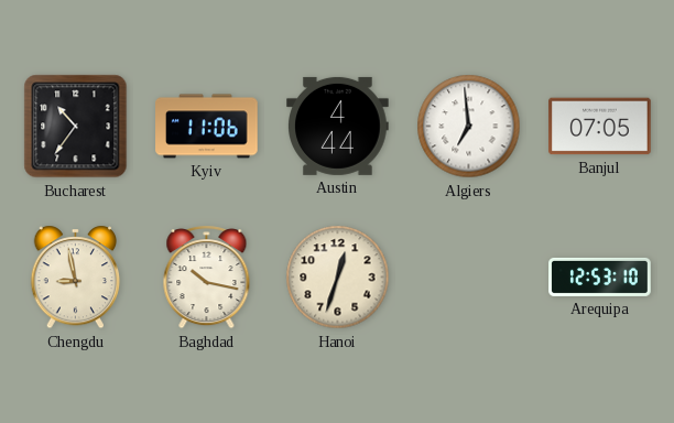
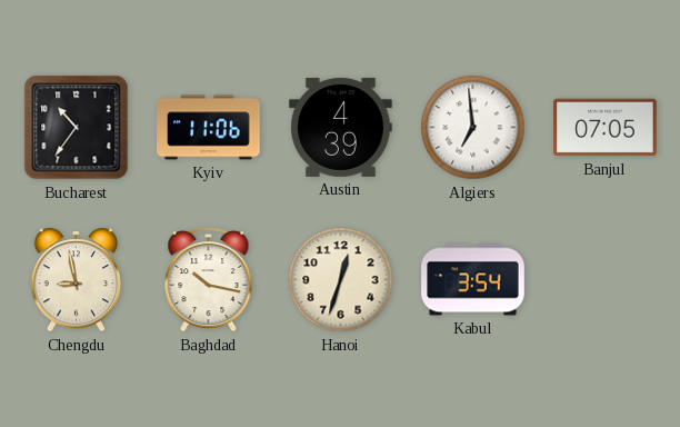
Austin: 4:44 -> 4:39
Kabul: none -> 3:54
Arequipa: 12:53 -> none
